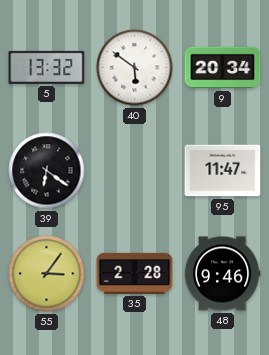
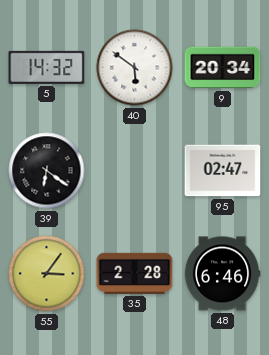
5: 13:32 -> 14:32
95: 11:47 -> 02:47
48: 9:46 -> 6:46
